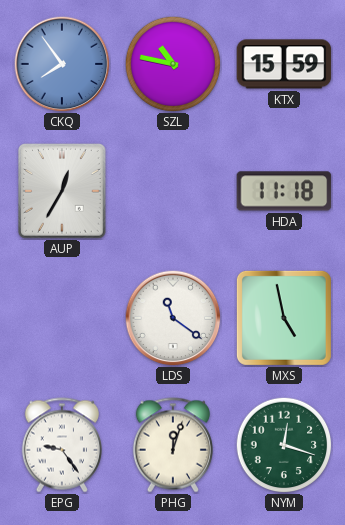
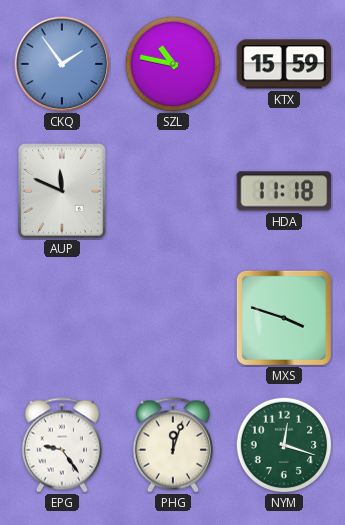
CKQ: 7:54 -> 1:54
AUP: 12:35 -> 11:49
LDS: 11:21 -> none
MXS: 4:58 -> 3:48
